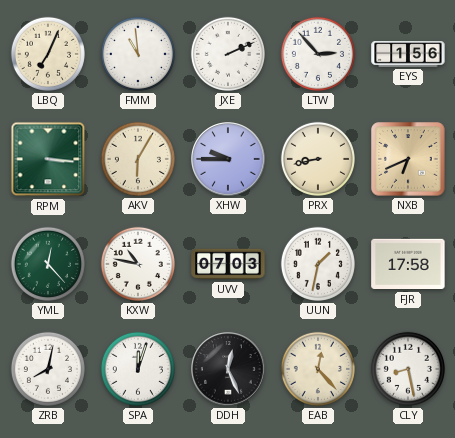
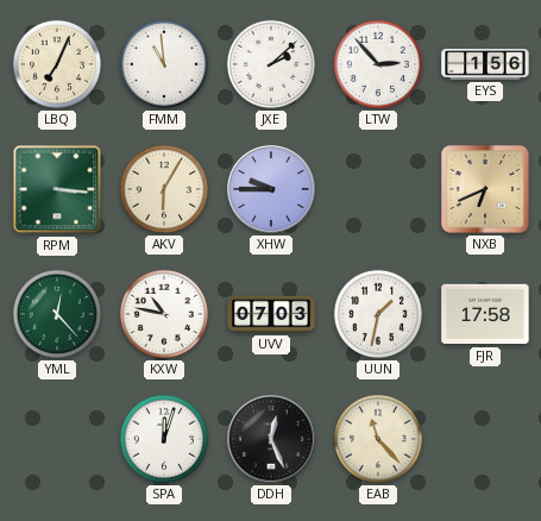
JXE: 2:11 -> 2:08
PRX: 8:43 -> none
ZRB: 8:02 -> none
EAB: 12:23 -> 11:23
CLY: 8:28 -> none
